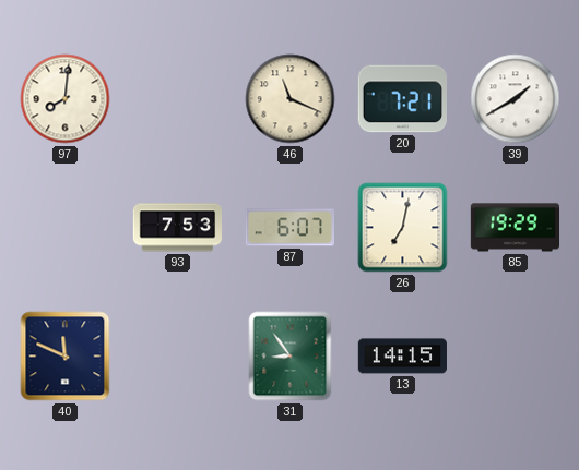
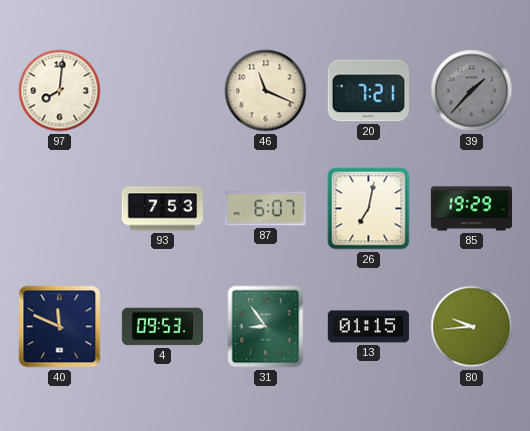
39: 1:40 -> 1:37
39 dial: white -> grey
4: none -> 09:53
13: 14:15 -> 01:15
80: none -> 9:44
